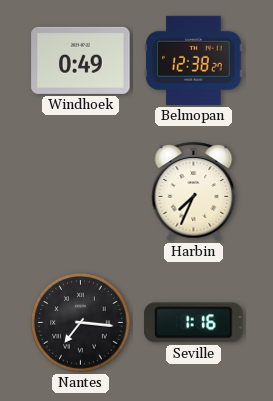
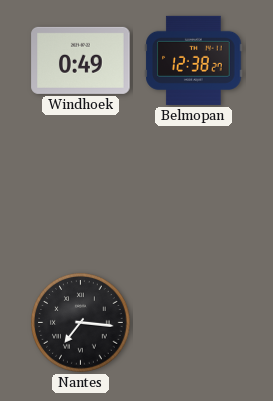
Harbin: 7:34 -> none
Seville: 1:16 -> none
